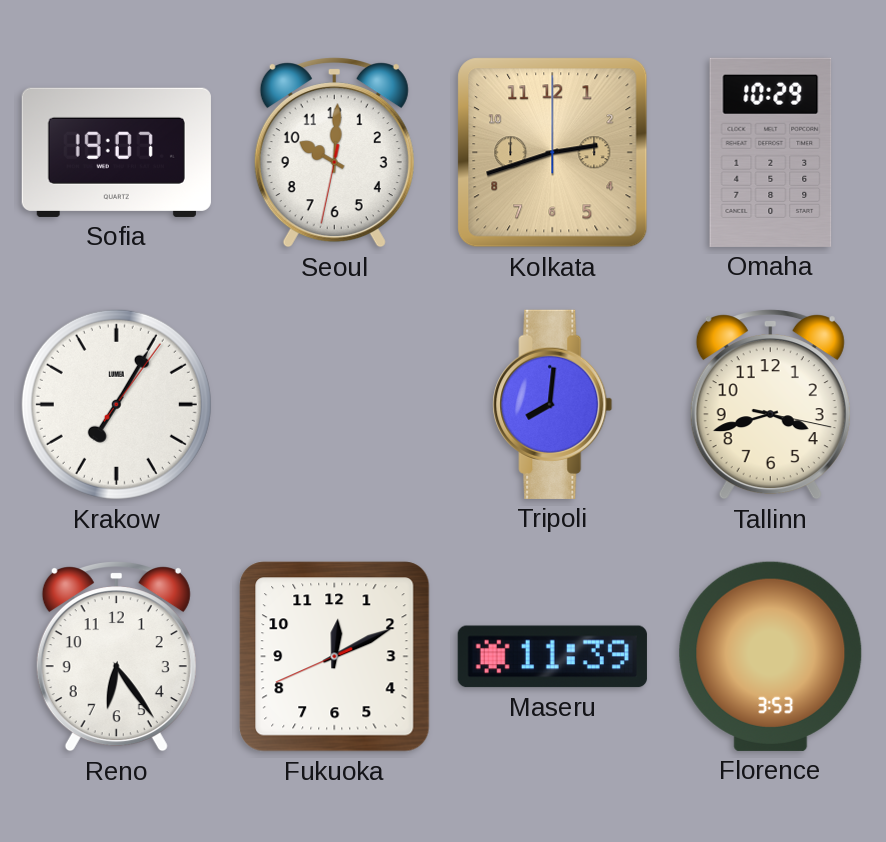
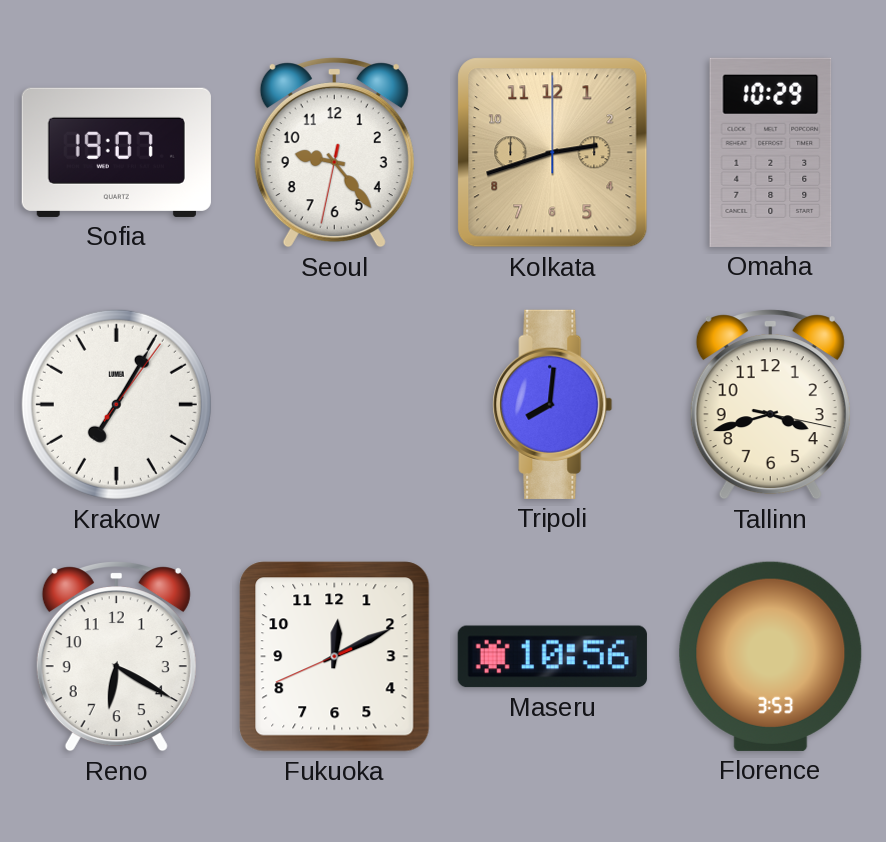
Seoul: 10:00 -> 9:23
Reno: 6:24 -> 6:20
Maseru: 11:39 -> 10:56
